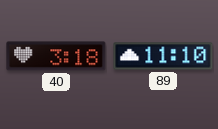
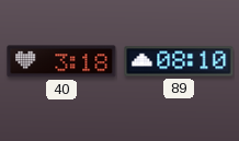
89: 11:10 -> 08:10
